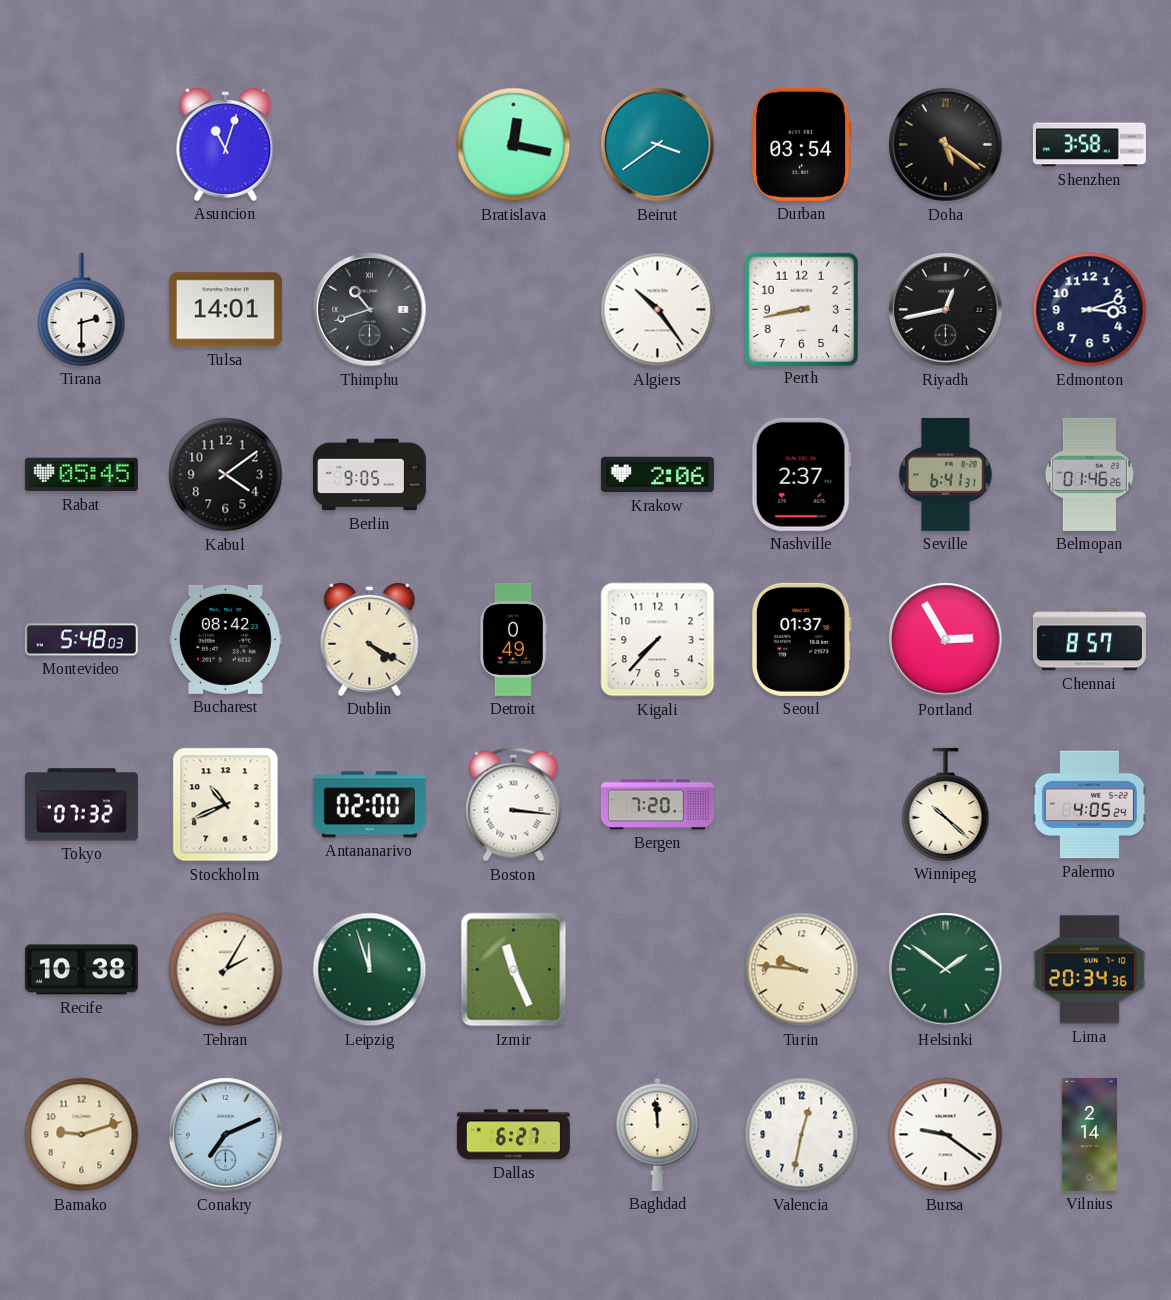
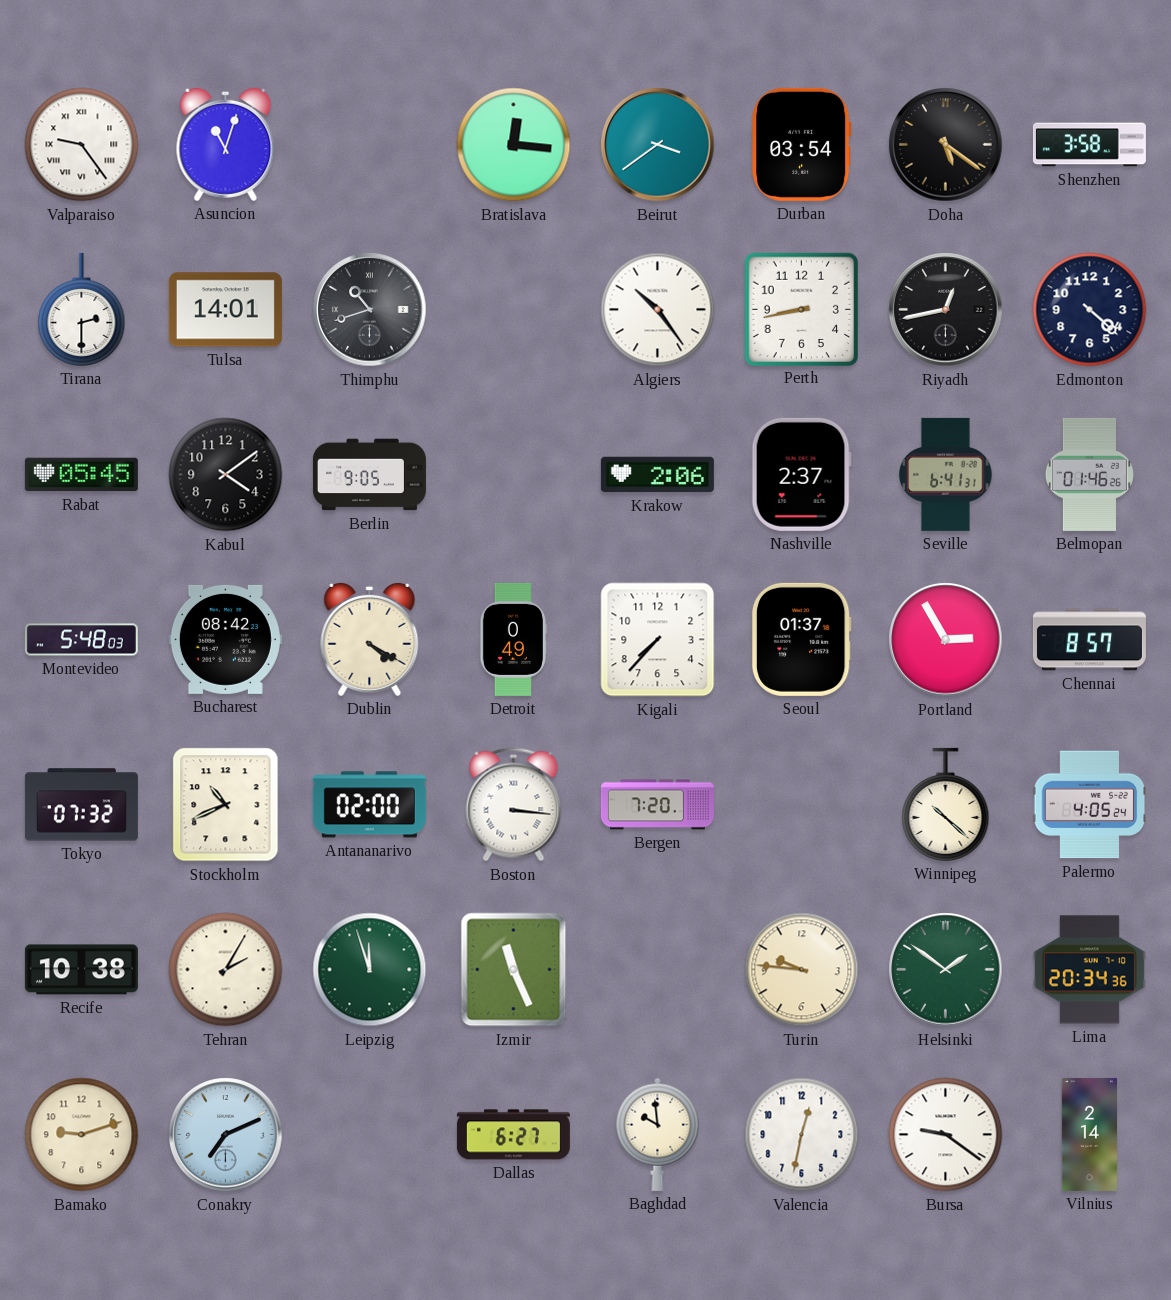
Valparaiso: none -> 9:24
Bratislava: 12:17 -> 12:16
Edmonton: 3:12 -> 4:22
Baghdad: 11:59 -> 9:59
